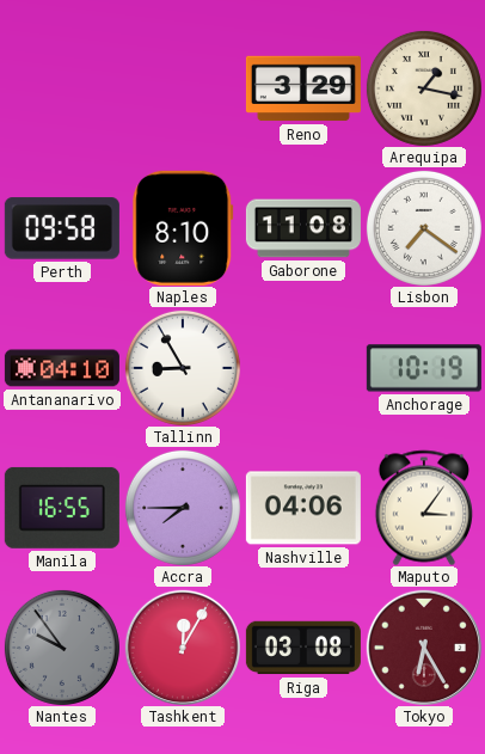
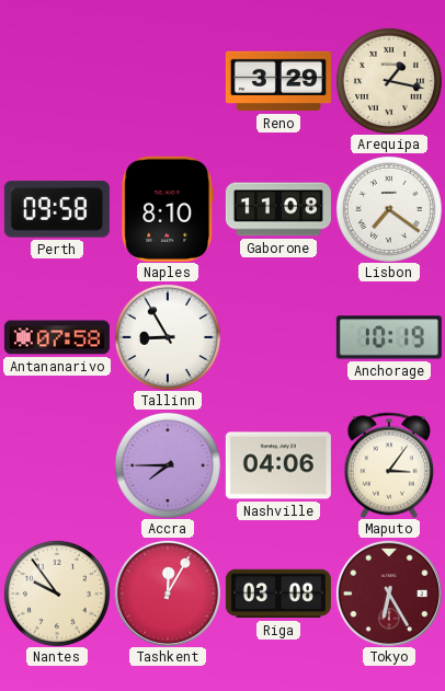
Antananarivo: 04:10 -> 07:58
Manila: 16:55 -> none
Nantes dial: grey -> cream
